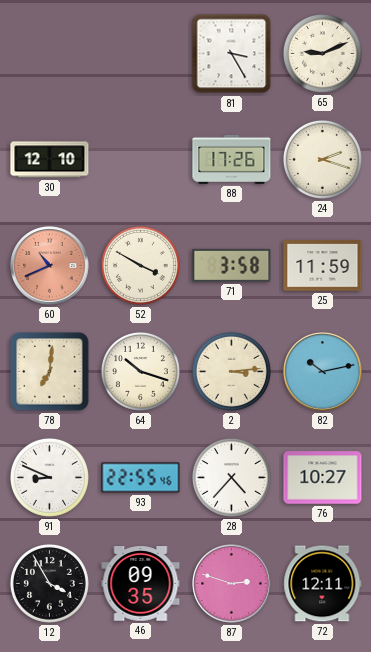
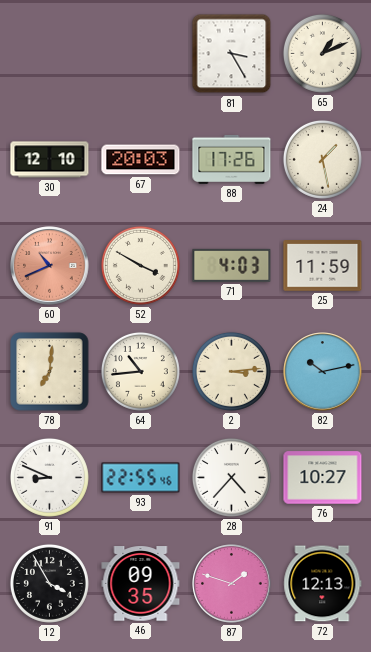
65: 9:11 -> 1:11
67: none -> 20:03
24: 2:18 -> 1:28
71: 3:58 -> 4:03
64: 10:18 -> 10:44
87: 2:48 -> 1:48
72: 12:11 -> 12:13
